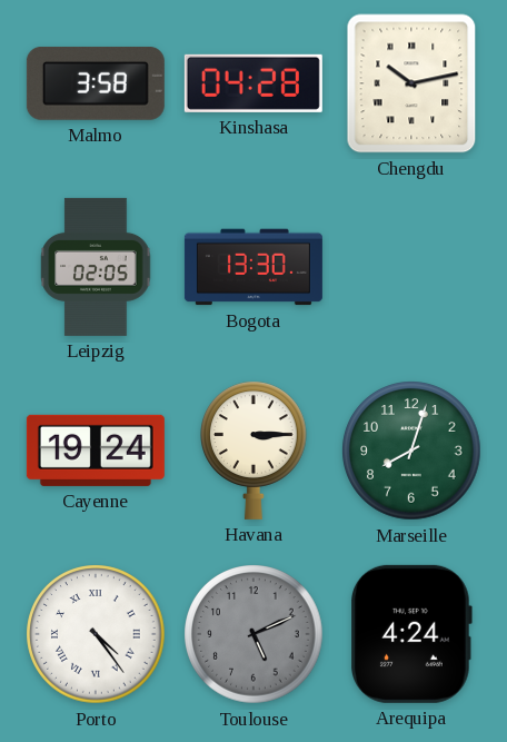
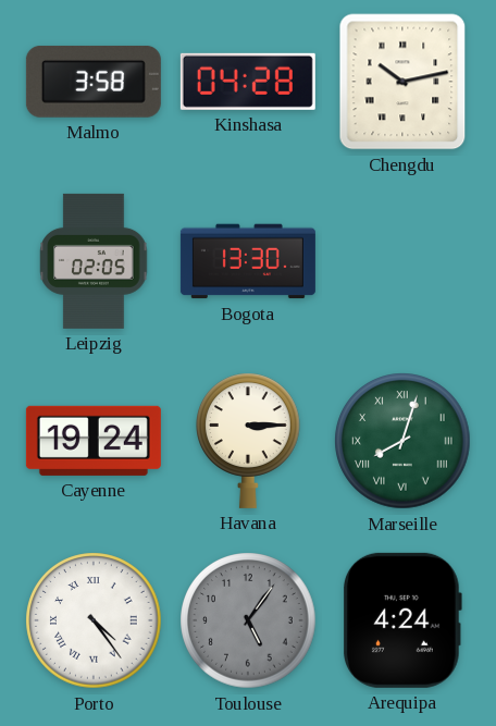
Marseille numerals: Arabic -> Roman
Toulouse: 5:11 -> 5:06
